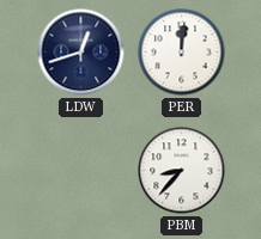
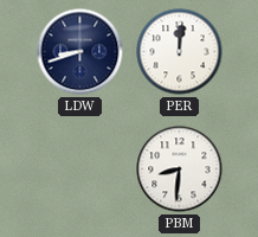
LDW: 12:42 -> 8:42
PBM: 8:37 -> 8:31
